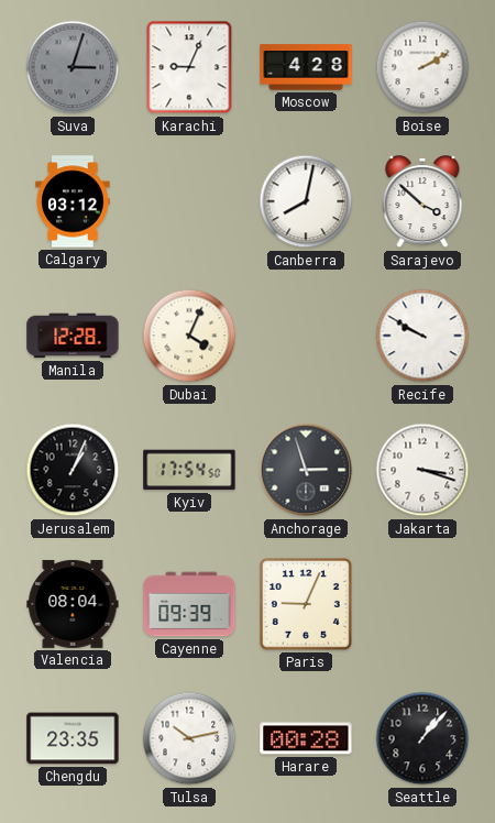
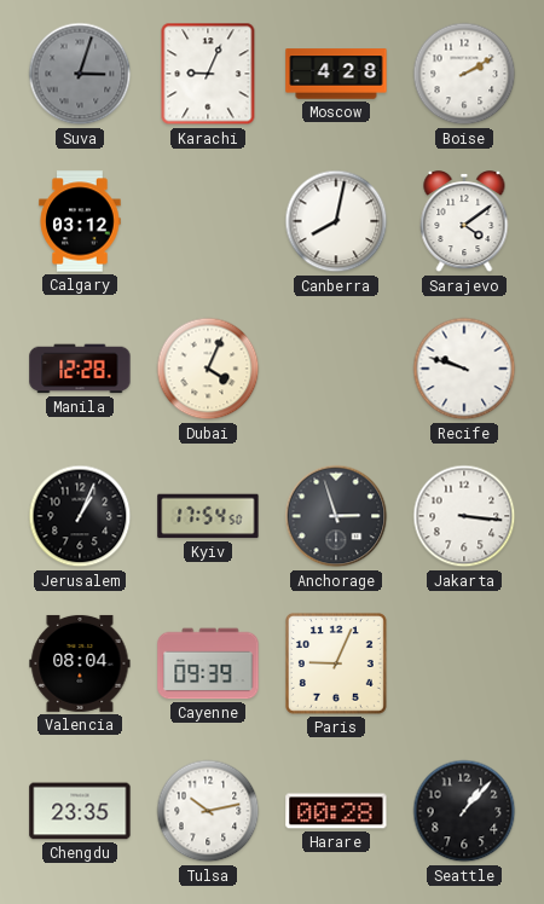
Sarajevo: 3:52 -> 4:09
Recife: 9:50 -> 9:48
Jakarta: 3:18 -> 3:16
